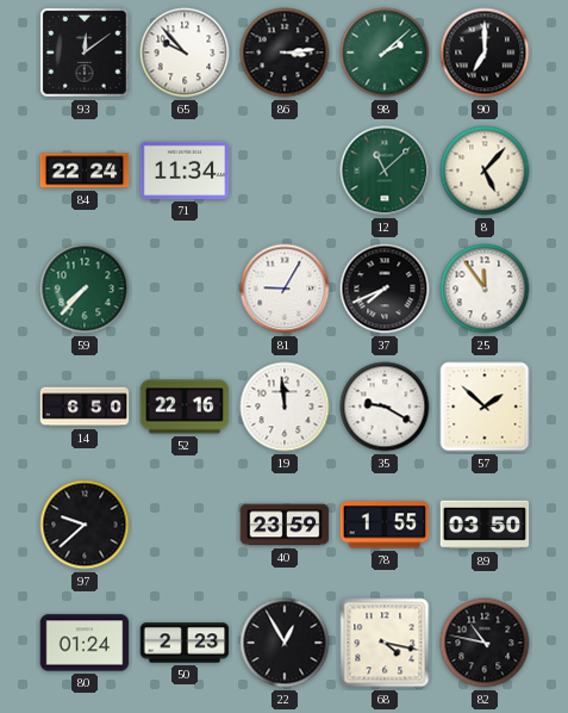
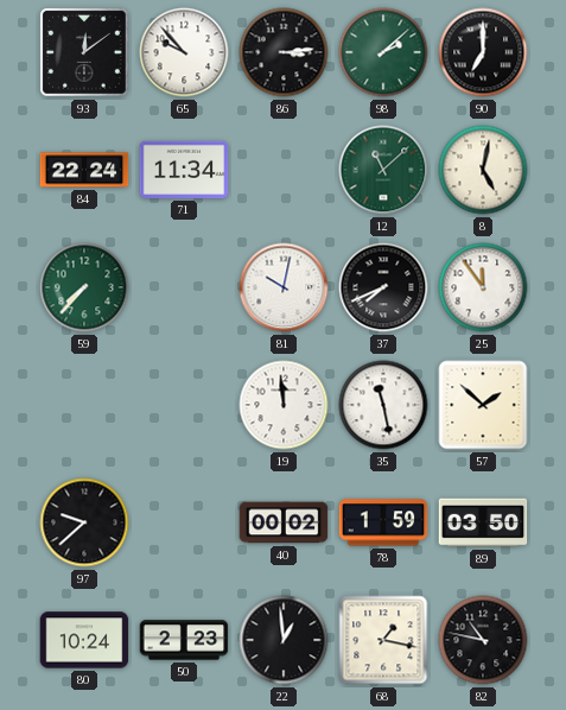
8: 5:07 -> 5:02
81: 9:05 -> 10:02
14: 6:50 -> none
52: 22:16 -> none
35: 9:20 -> 11:28
40: 23:59 -> 00:02
78: 1:55 -> 1:59
80: 01:24 -> 10:24
22: 12:55 -> 12:59
68: 4:17 -> 1:17
